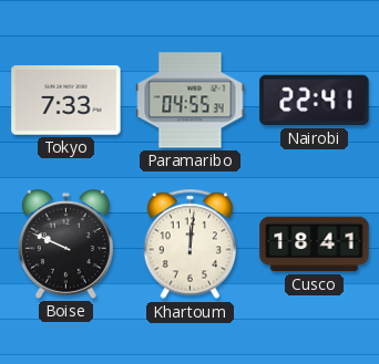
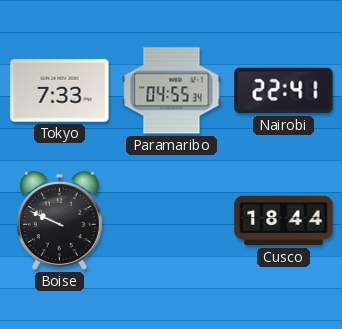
Khartoum: 12:01 -> none
Cusco: 18:41 -> 18:44
